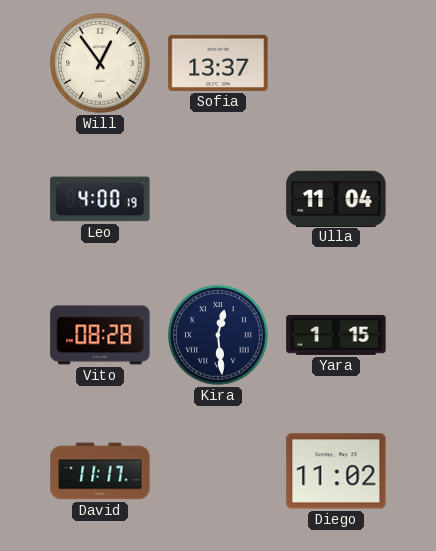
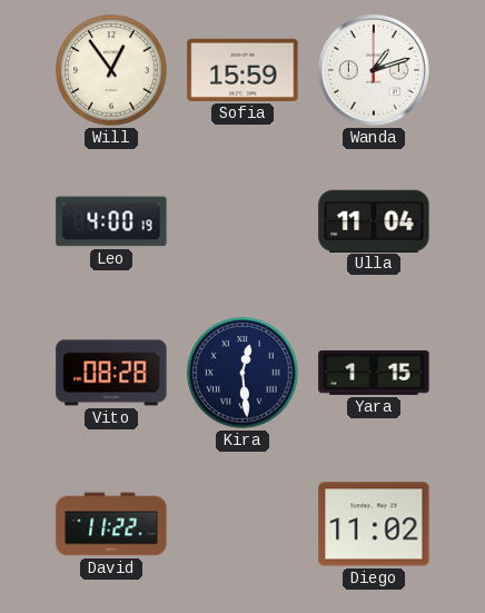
Sofia: 13:37 -> 15:59
Wanda: none -> 1:12
David: 11:17 -> 11:22
